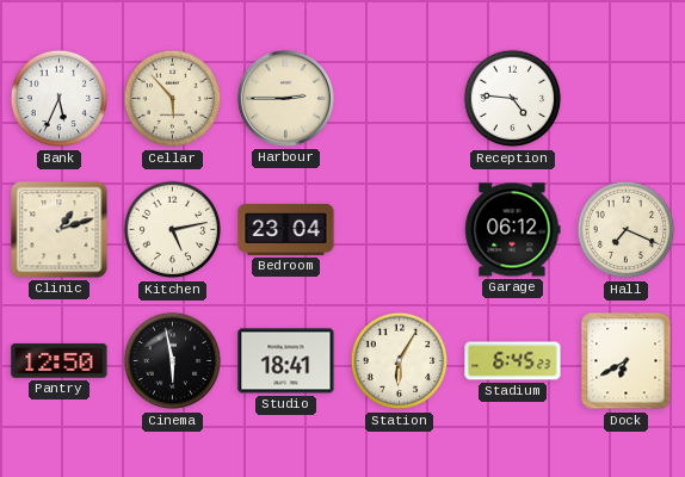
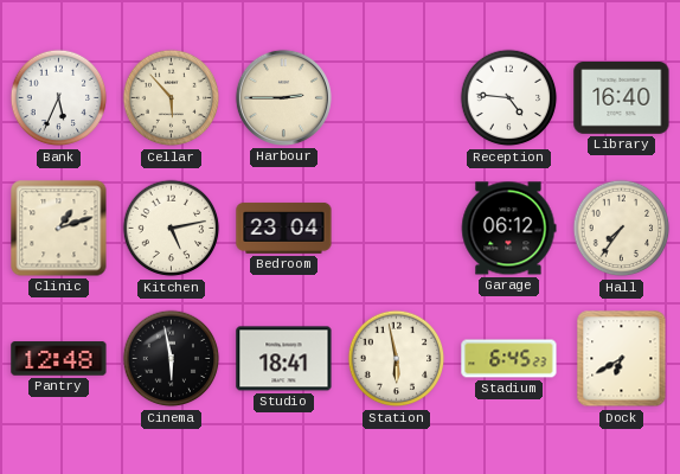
Library: none -> 16:40
Hall: 7:19 -> 7:36
Pantry: 12:50 -> 12:48
Station: 6:05 -> 5:58
